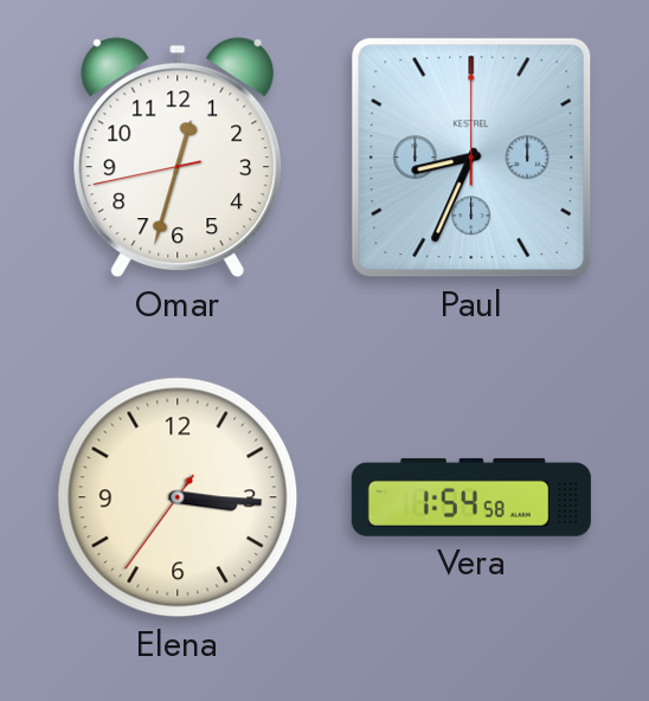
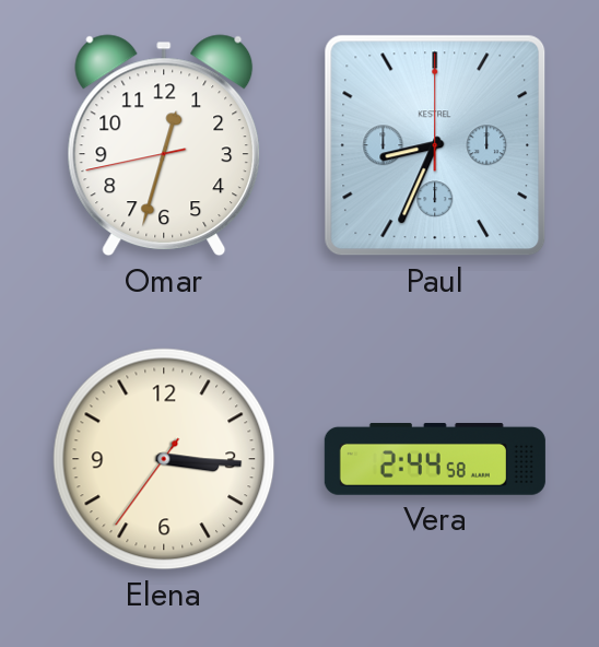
Vera: 1:54 -> 2:44
